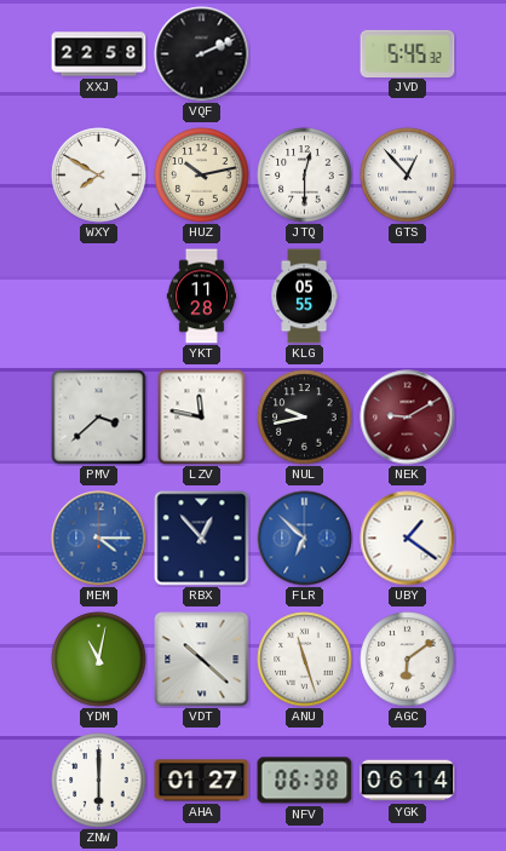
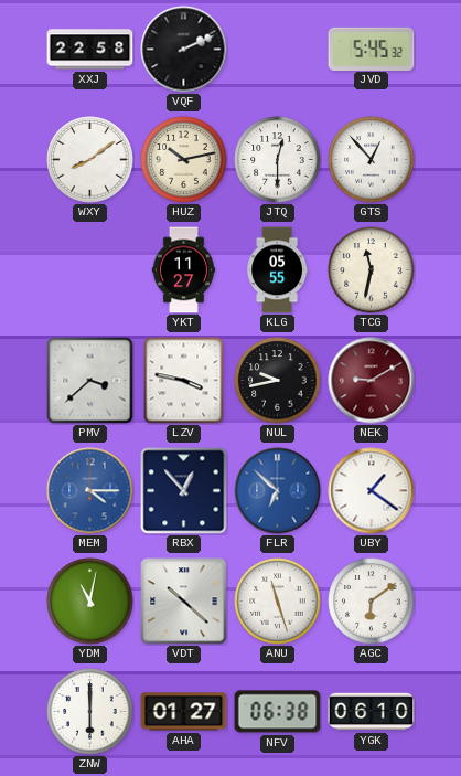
WXY: 7:50 -> 8:09
YKT: 11:28 -> 11:27
TCG: none -> 11:32
LZV: 11:47 -> 3:47
YGK: 06:14 -> 06:10
